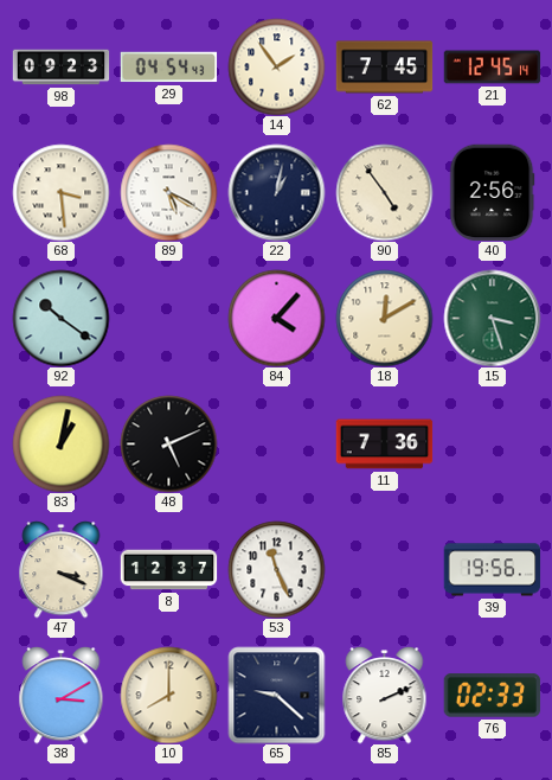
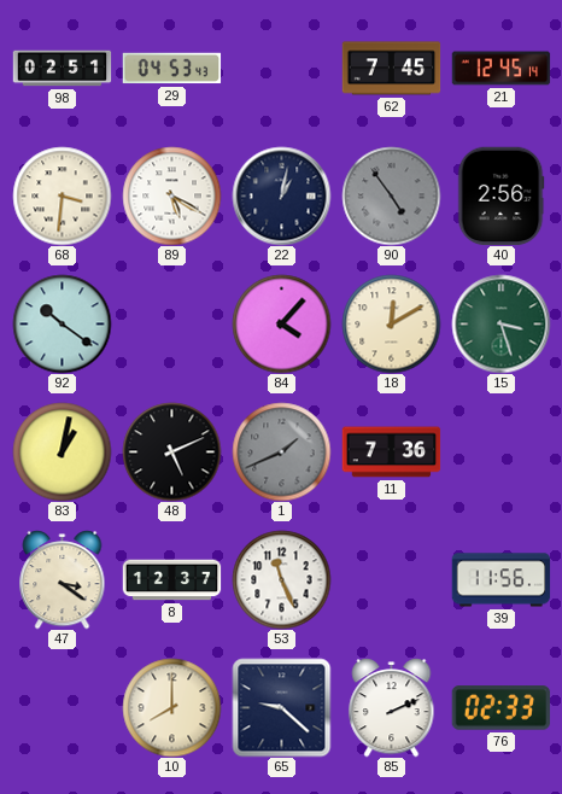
98: 09:23 -> 02:51
29: 04:54 -> 04:53
14: 1:54 -> none
68: 3:29 -> 3:31
90 dial: cream -> grey
1: none -> 1:41
47: 3:19 -> 3:21
39: 19:56 -> 11:56
38: 3:10 -> none
